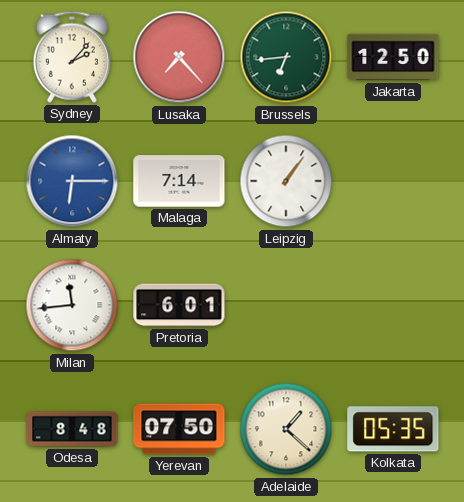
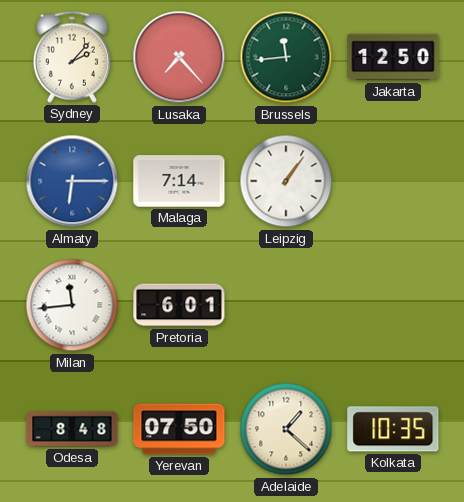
Brussels: 6:44 -> 11:44
Kolkata: 05:35 -> 10:35
